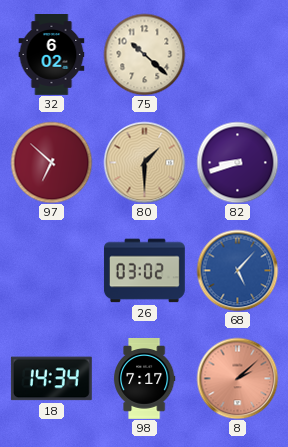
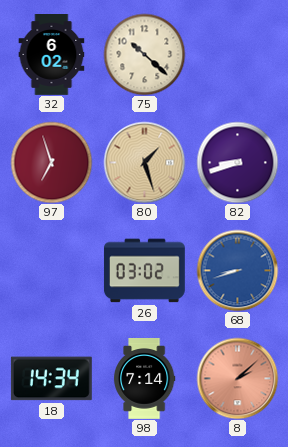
97: 6:52 -> 6:57
80: 1:30 -> 1:27
68: 5:07 -> 8:42
98: 7:17 -> 7:14
